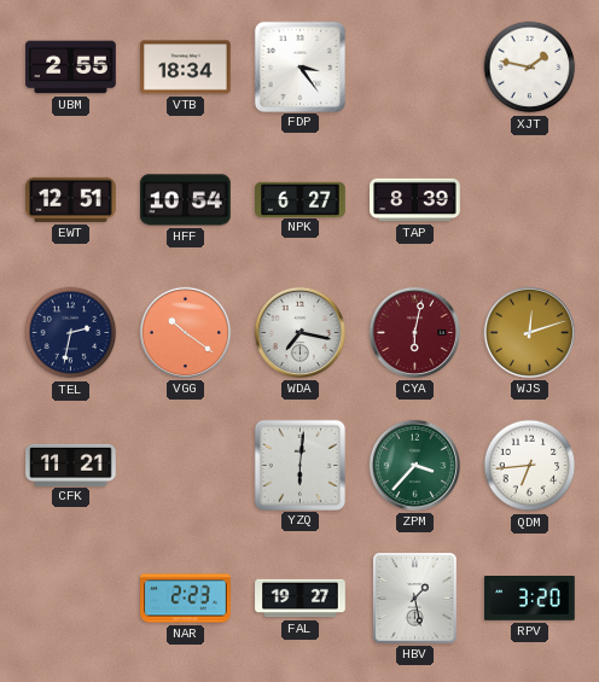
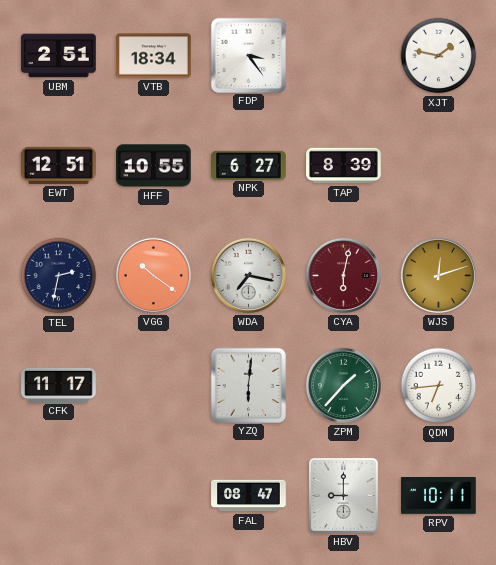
UBM: 2:55 -> 2:51
HFF: 10:54 -> 10:55
CFK: 11:21 -> 11:17
ZPM: 3:37 -> 1:37
NAR: 2:23 -> none
FAL: 19:27 -> 08:47
HBV: 1:28 -> 9:00
RPV: 3:20 -> 10:11
